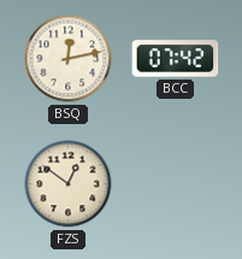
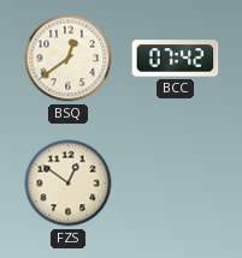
BSQ: 12:13 -> 12:39
